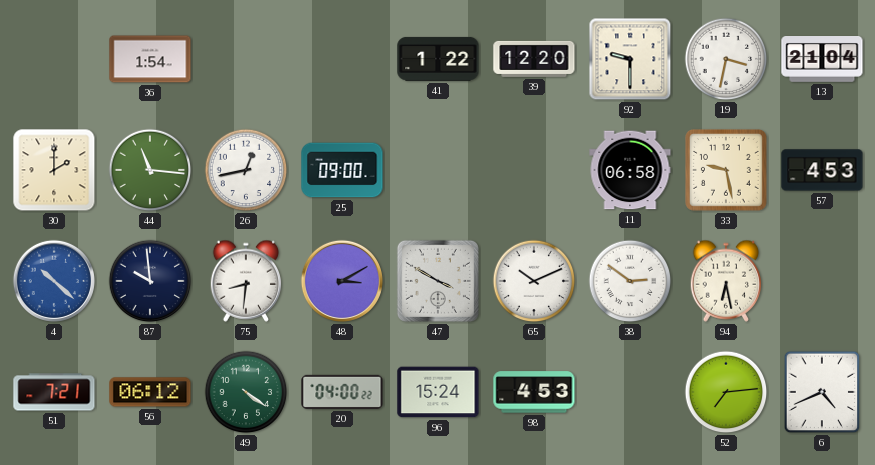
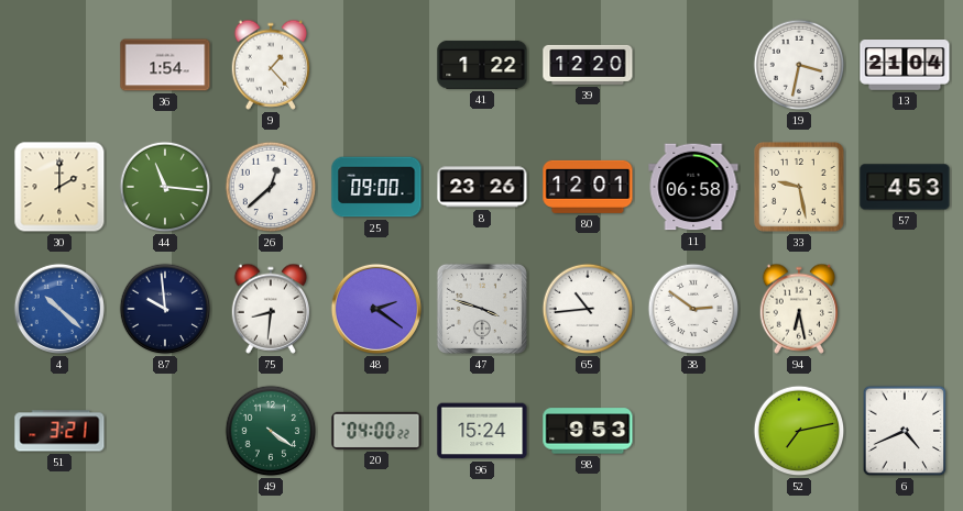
9: none -> 1:23
92: 9:30 -> none
26: 12:43 -> 12:38
8: none -> 23:26
80: none -> 12:01
48: 3:10 -> 2:21
47: 3:50 -> 3:48
65: 10:11 -> 10:44
51: 7:21 -> 3:21
56: 06:12 -> none
98: 4:53 -> 9:53
52: 7:14 -> 7:13
